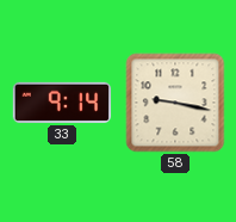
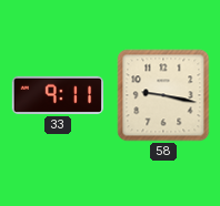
33: 9:14 -> 9:11
